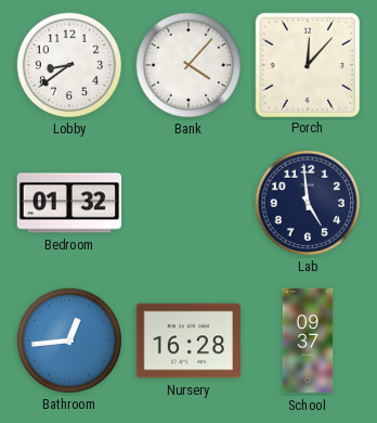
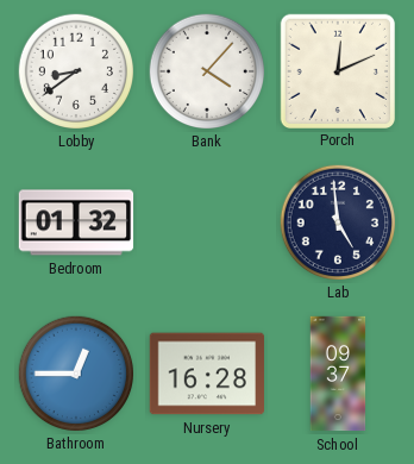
Porch: 12:07 -> 12:11
Bathroom: 12:44 -> 12:45
